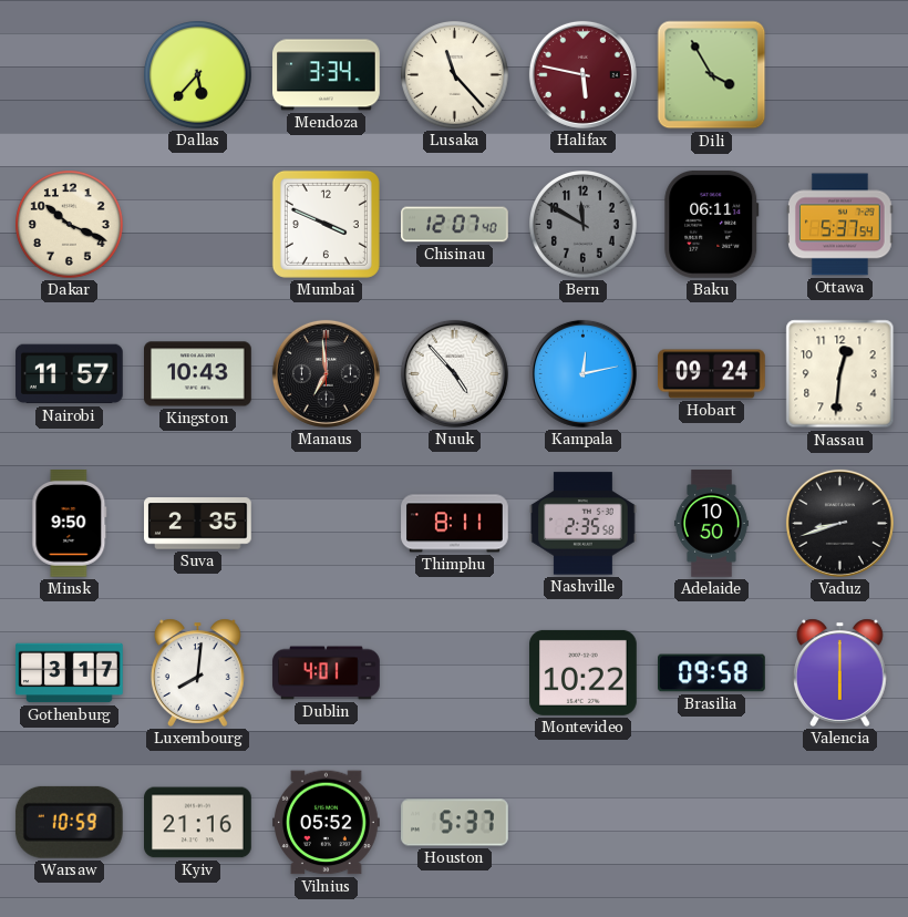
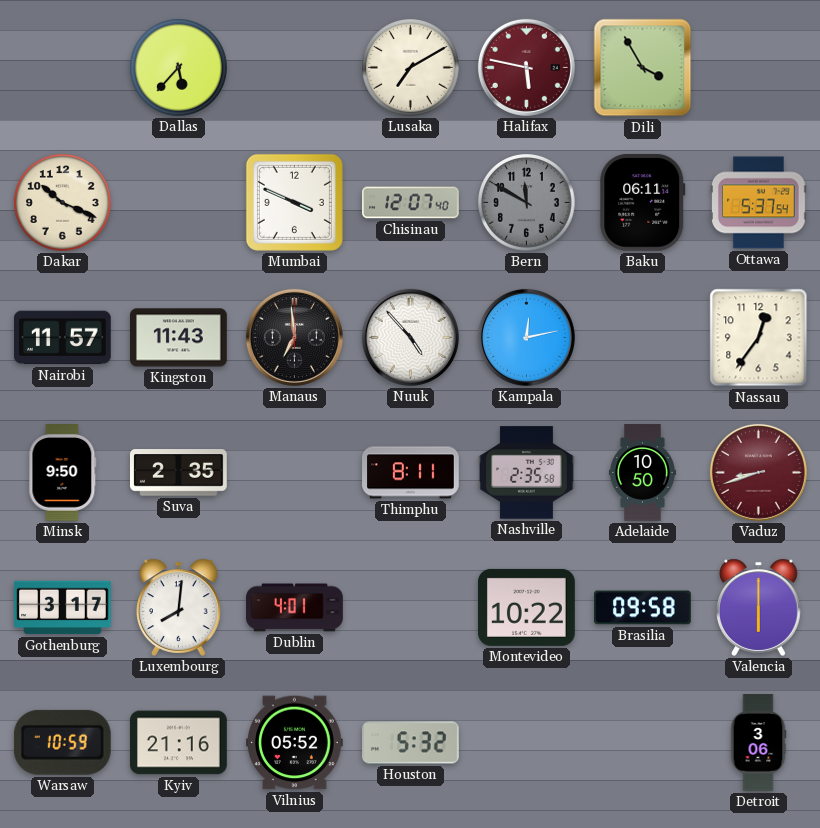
Mendoza: 3:34 -> none
Lusaka: 11:23 -> 7:10
Kingston: 10:43 -> 11:43
Hobart: 09:24 -> none
Nassau: 12:31 -> 12:36
Vaduz dial: black -> burgundy
Houston: 5:37 -> 5:32
Detroit: none -> 3:06
